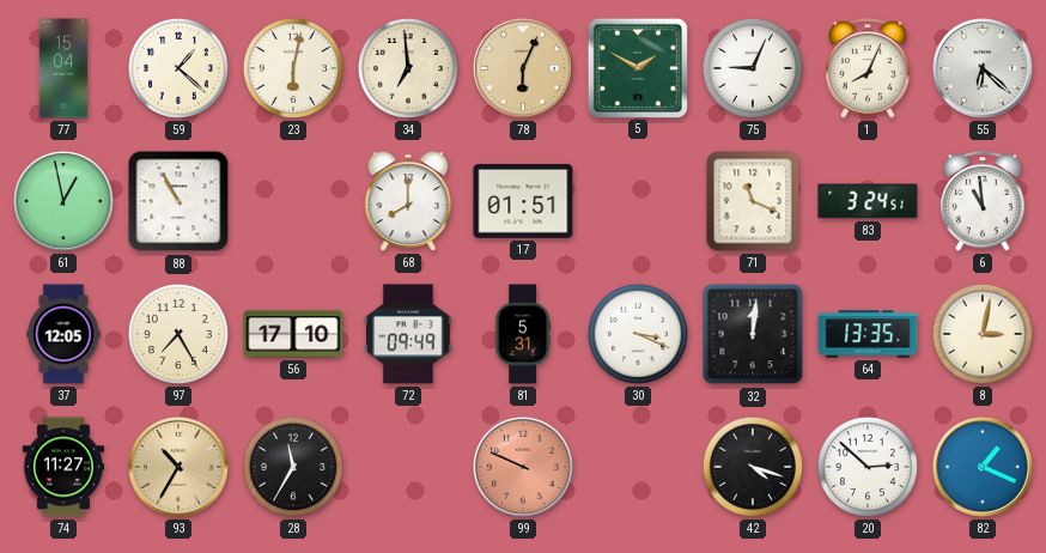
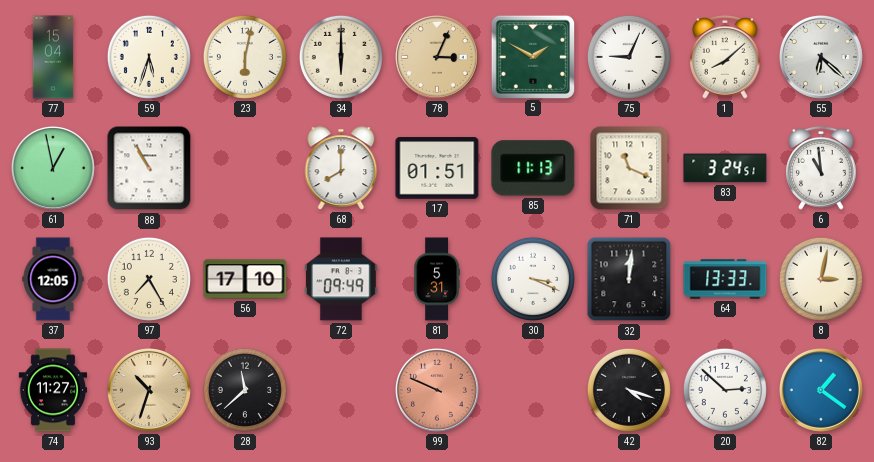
59: 1:22 -> 5:33
34: 6:59 -> 6:00
78: 6:04 -> 3:04
1: 8:04 -> 8:08
85: none -> 11:13
64: 13:35 -> 13:33
93: 10:35 -> 10:33
28: 11:35 -> 11:38
82: 1:19 -> 1:21
